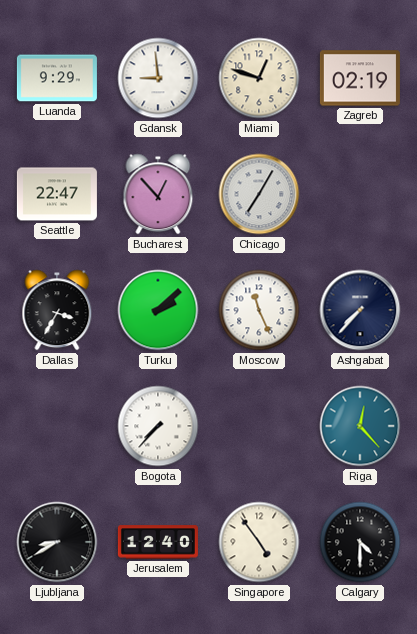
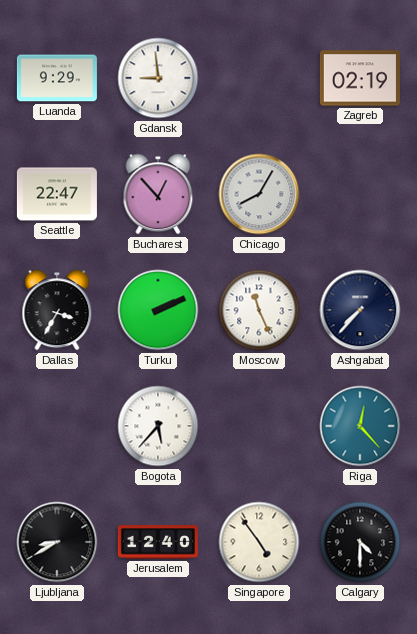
Miami: 12:48 -> none
Chicago: 7:05 -> 8:05
Turku: 2:08 -> 2:11
Bogota: 7:37 -> 5:37
